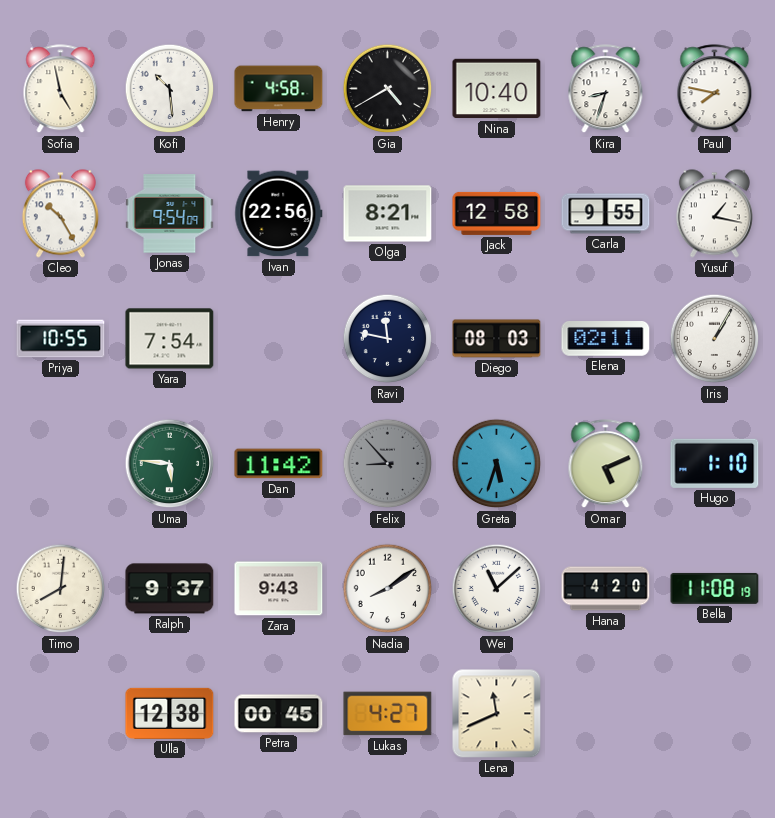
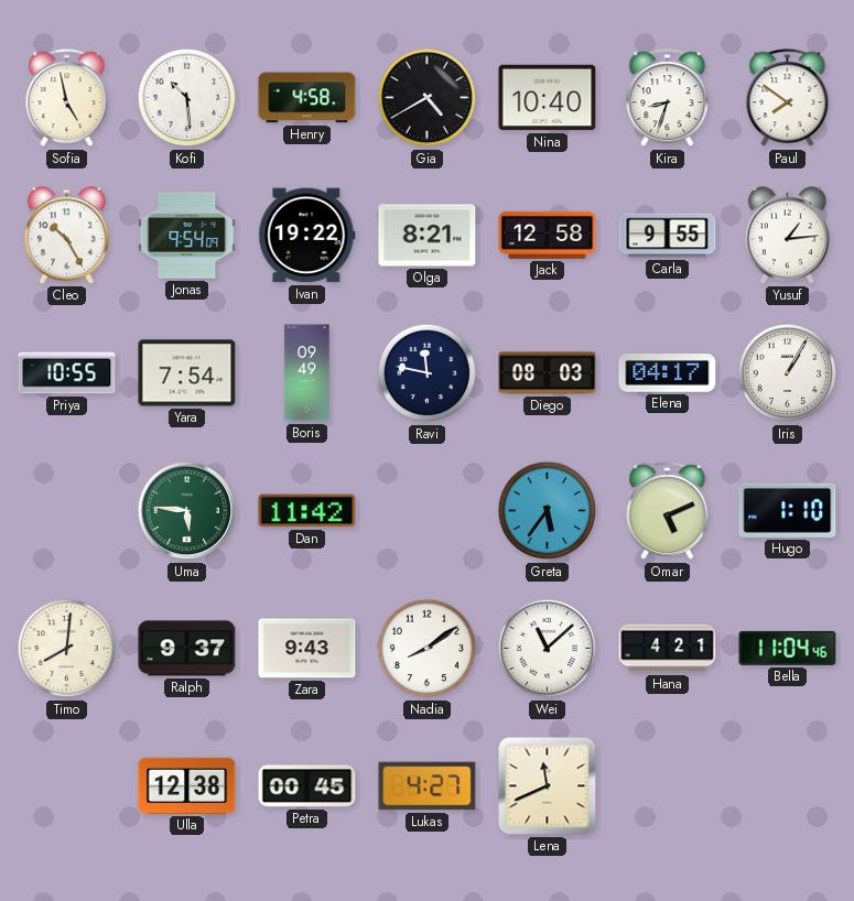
Paul: 7:47 -> 7:51
Ivan: 22:56 -> 19:22
Yusuf: 1:17 -> 1:14
Boris: none -> 09:49
Elena: 02:11 -> 04:17
Felix: 8:53 -> none
Greta: 5:33 -> 5:36
Hana: 4:20 -> 4:21
Bella: 11:08 -> 11:04
